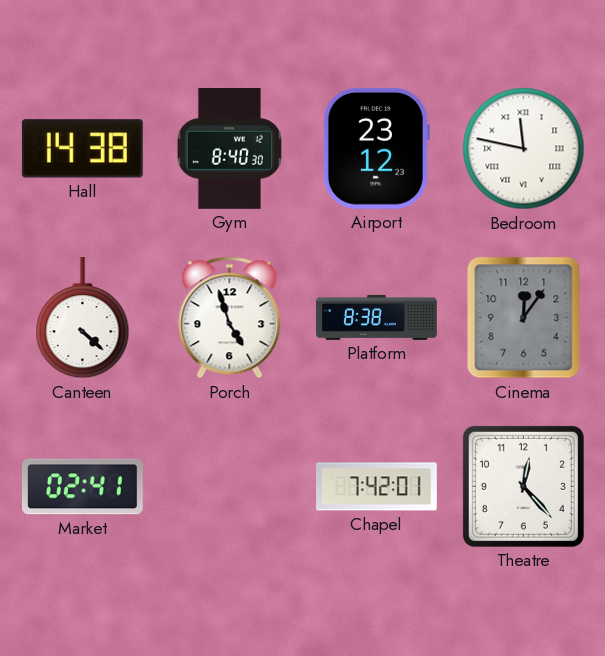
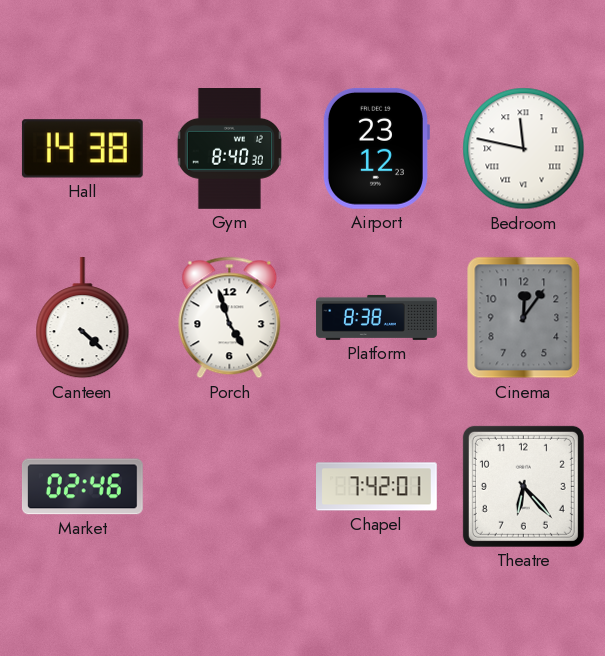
Market: 02:41 -> 02:46
Theatre: 12:23 -> 6:23
